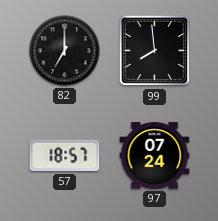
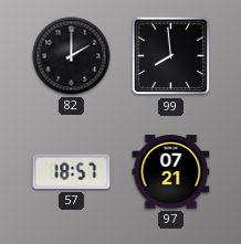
82: 7:00 -> 2:00
97: 07:24 -> 07:21
